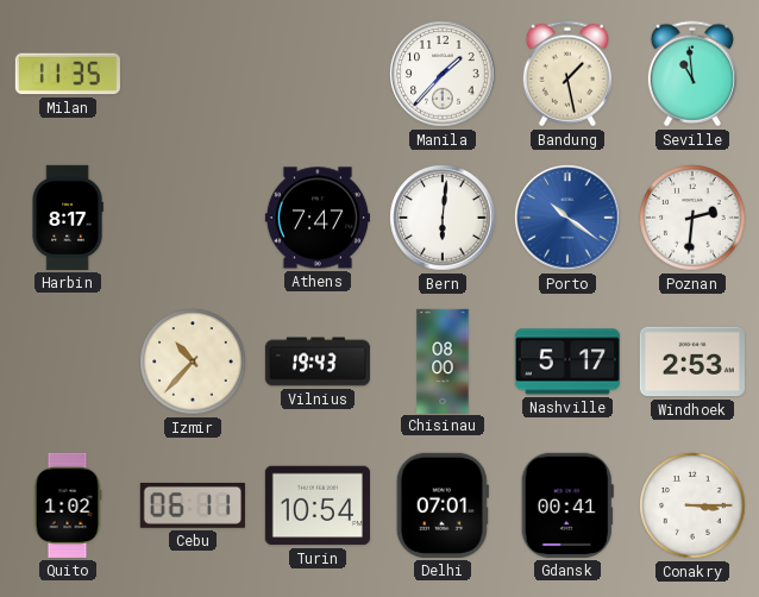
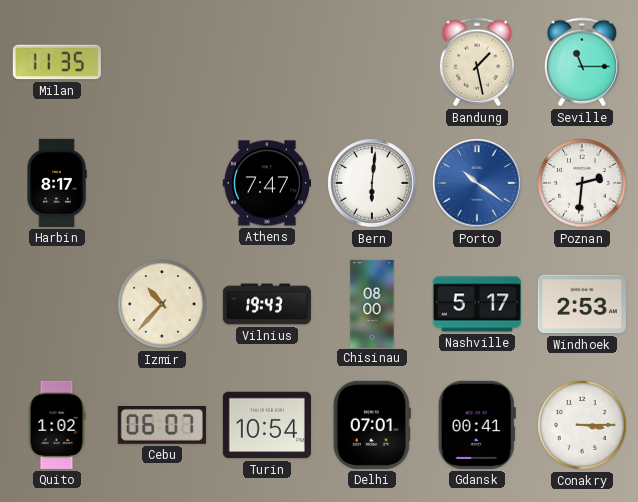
Manila: 1:37 -> none
Seville: 10:59 -> 11:15
Cebu: 06:11 -> 06:07
